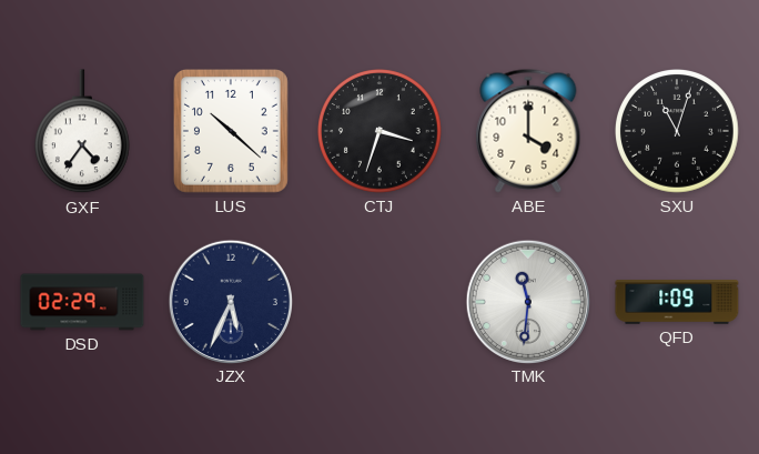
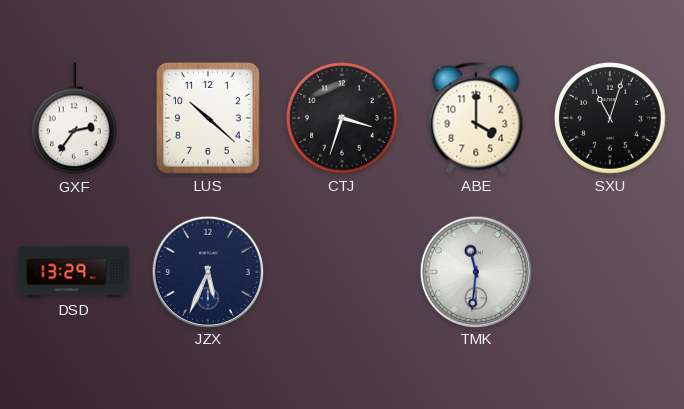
GXF: 4:36 -> 2:36
DSD: 02:29 -> 13:29
QFD: 1:09 -> none
